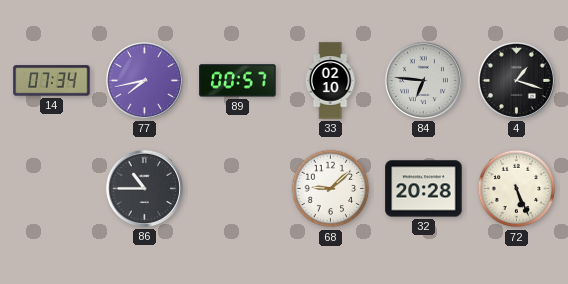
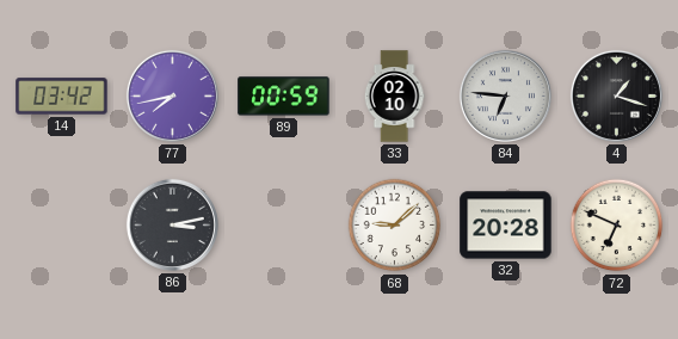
14: 07:34 -> 03:42
89: 00:57 -> 00:59
86: 10:45 -> 3:13
72: 5:26 -> 6:49
